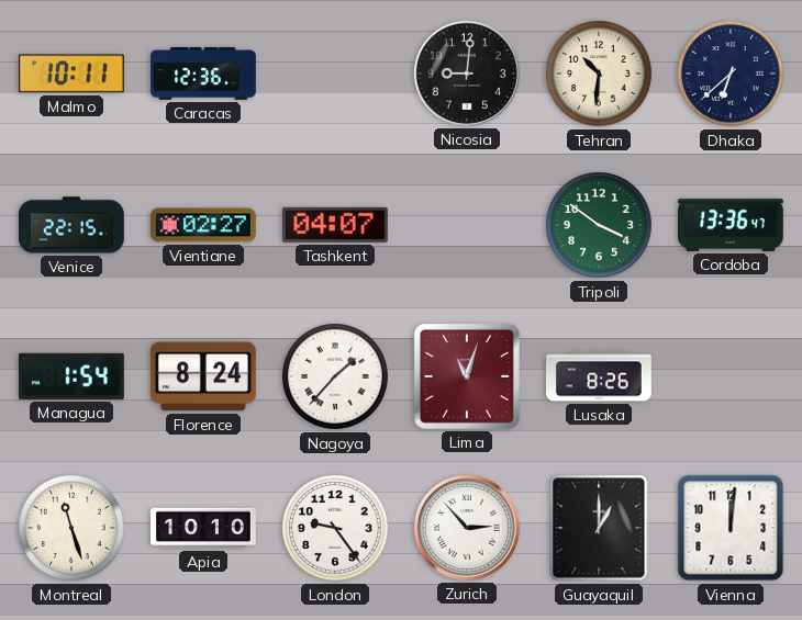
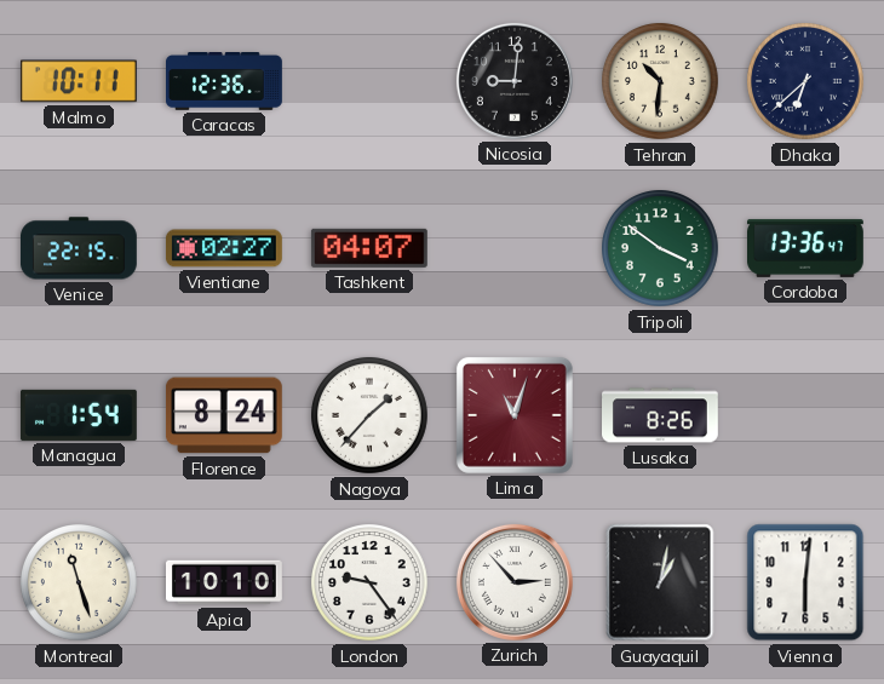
Guayaquil: 1:00 -> 1:02
Vienna: 12:01 -> 6:01
